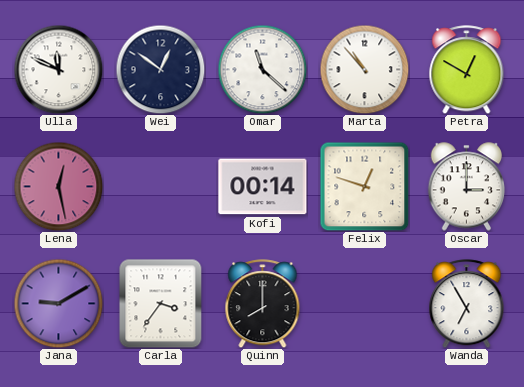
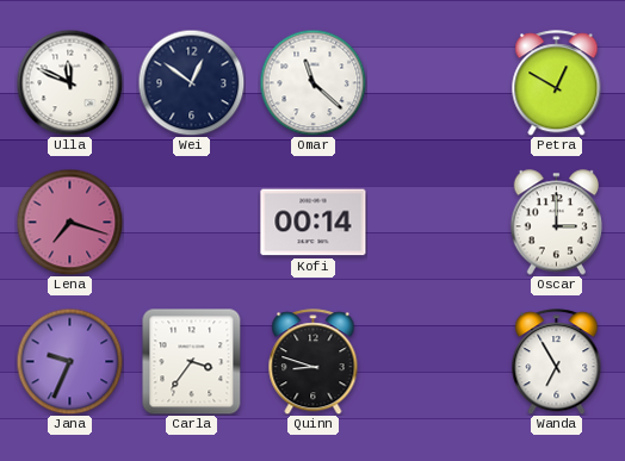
Marta: 10:53 -> none
Lena: 12:28 -> 7:18
Felix: 12:48 -> none
Jana: 9:10 -> 9:34
Quinn: 8:00 -> 8:48
